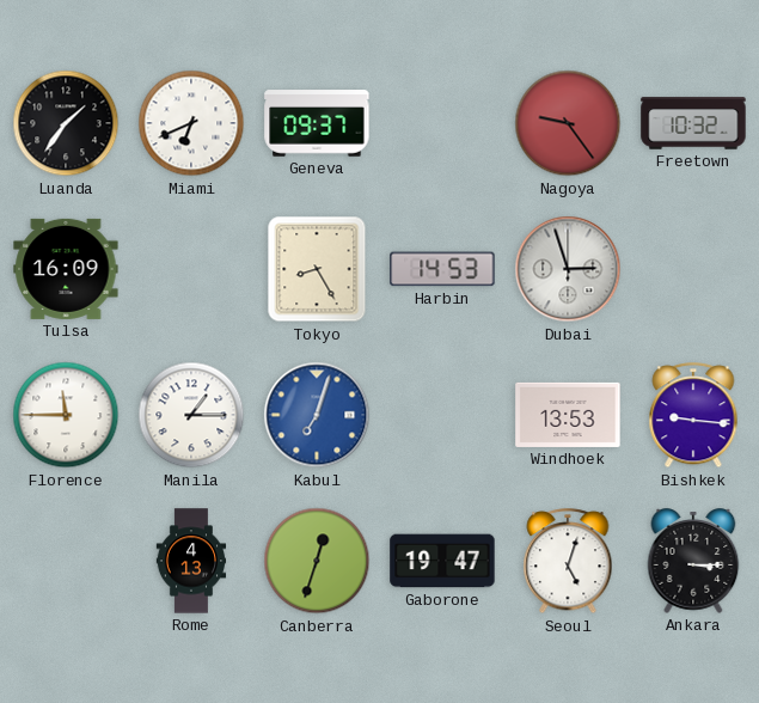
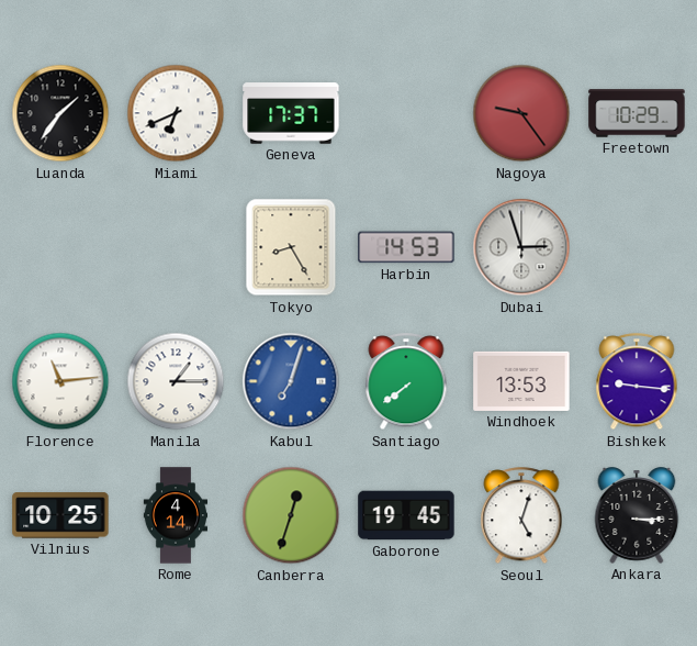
Geneva: 09:37 -> 17:37
Freetown: 10:32 -> 10:29
Tulsa: 16:09 -> none
Florence: 11:45 -> 11:14
Santiago: none -> 7:39
Vilnius: none -> 10:25
Rome: 4:13 -> 4:14
Gaborone: 19:47 -> 19:45
